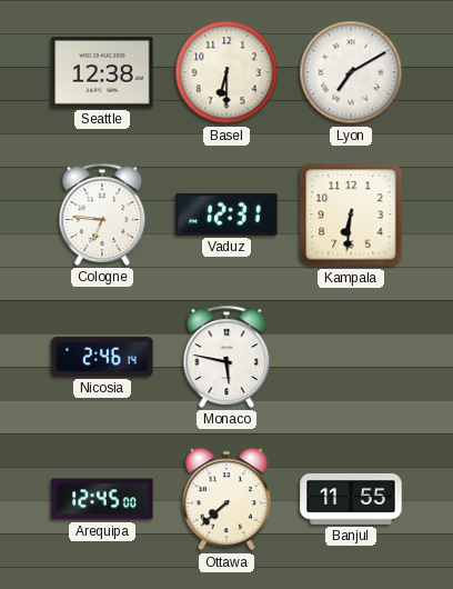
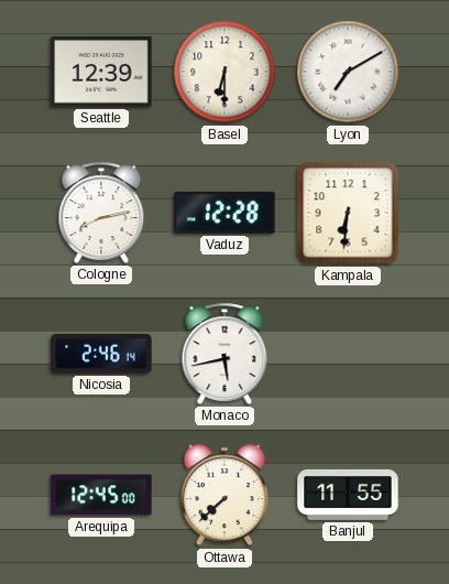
Seattle: 12:38 -> 12:39
Cologne: 6:46 -> 8:13
Vaduz: 12:31 -> 12:28
Monaco: 5:47 -> 5:43
